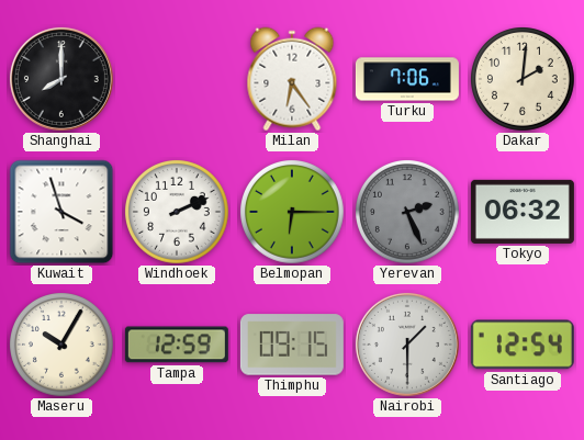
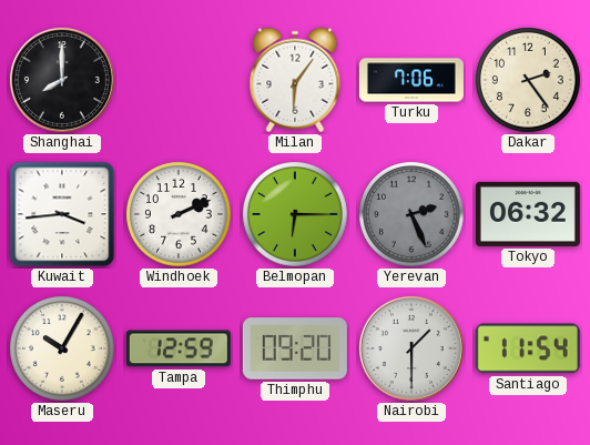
Milan: 6:24 -> 6:06
Dakar: 2:01 -> 2:24
Kuwait: 3:57 -> 3:44
Thimphu: 09:15 -> 09:20
Santiago: 12:54 -> 11:54
